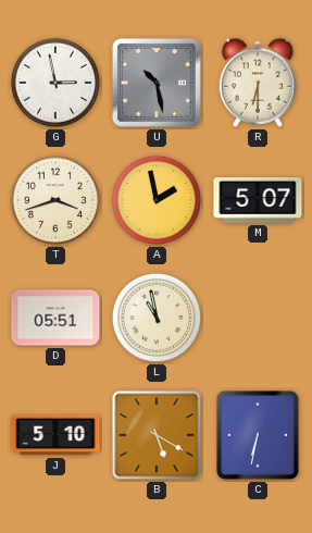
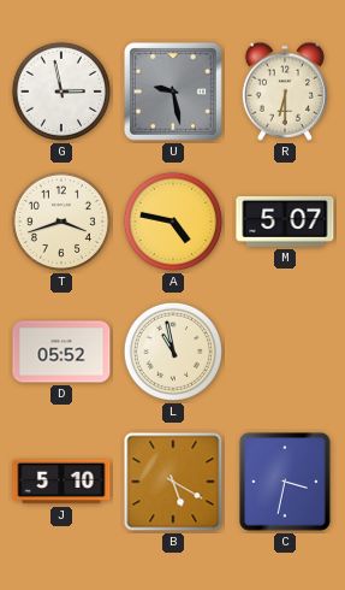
U: 10:28 -> 9:28
A: 1:58 -> 4:47
D: 05:51 -> 05:52
C: 6:32 -> 3:32
